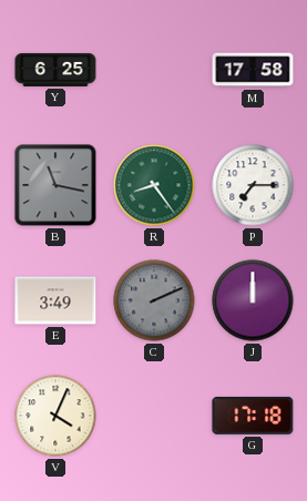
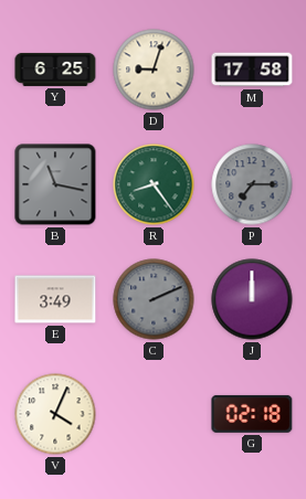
D: none -> 9:03
P dial: white -> grey
G: 17:18 -> 02:18
